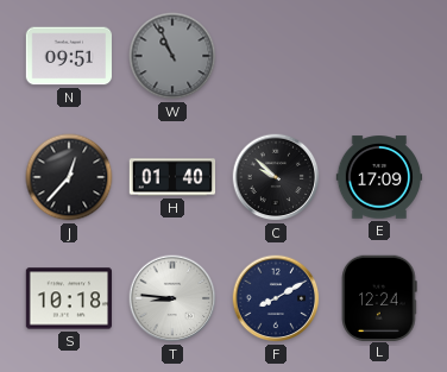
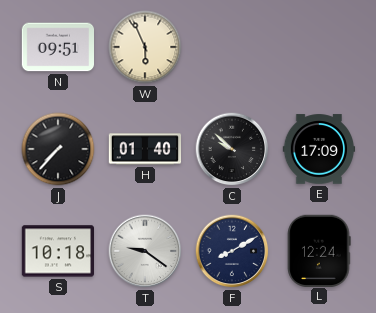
W: 10:56 -> 5:56
W dial: grey -> cream
J: 12:37 -> 7:37
T: 8:46 -> 9:21
